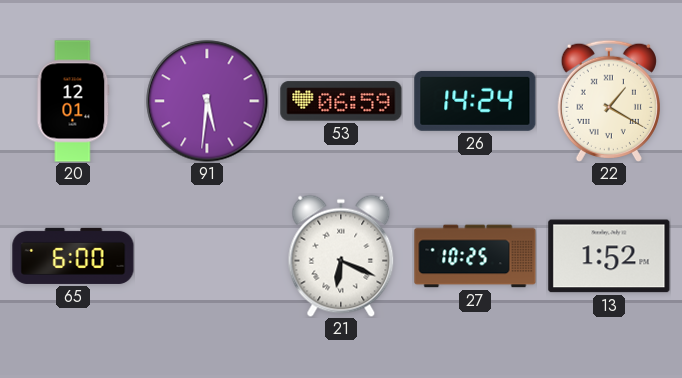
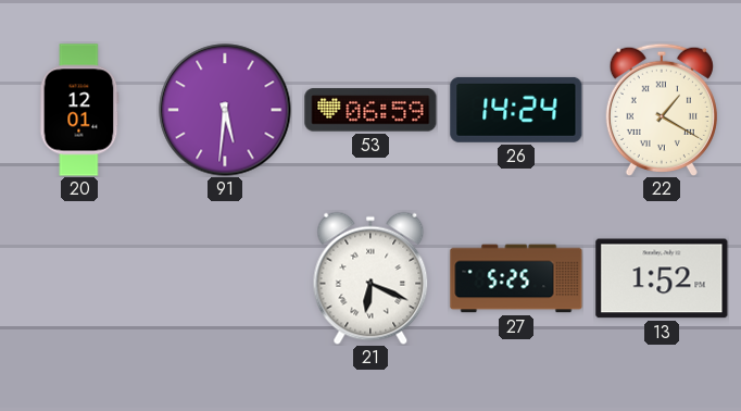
65: 6:00 -> none
27: 10:25 -> 5:25
